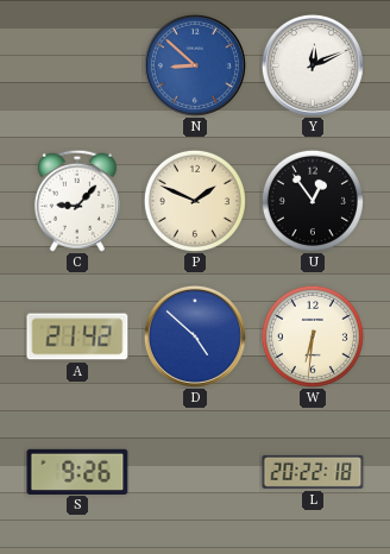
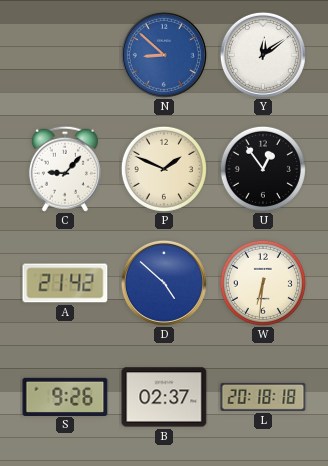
Y: 12:11 -> 12:09
B: none -> 02:37
L: 20:22 -> 20:18
